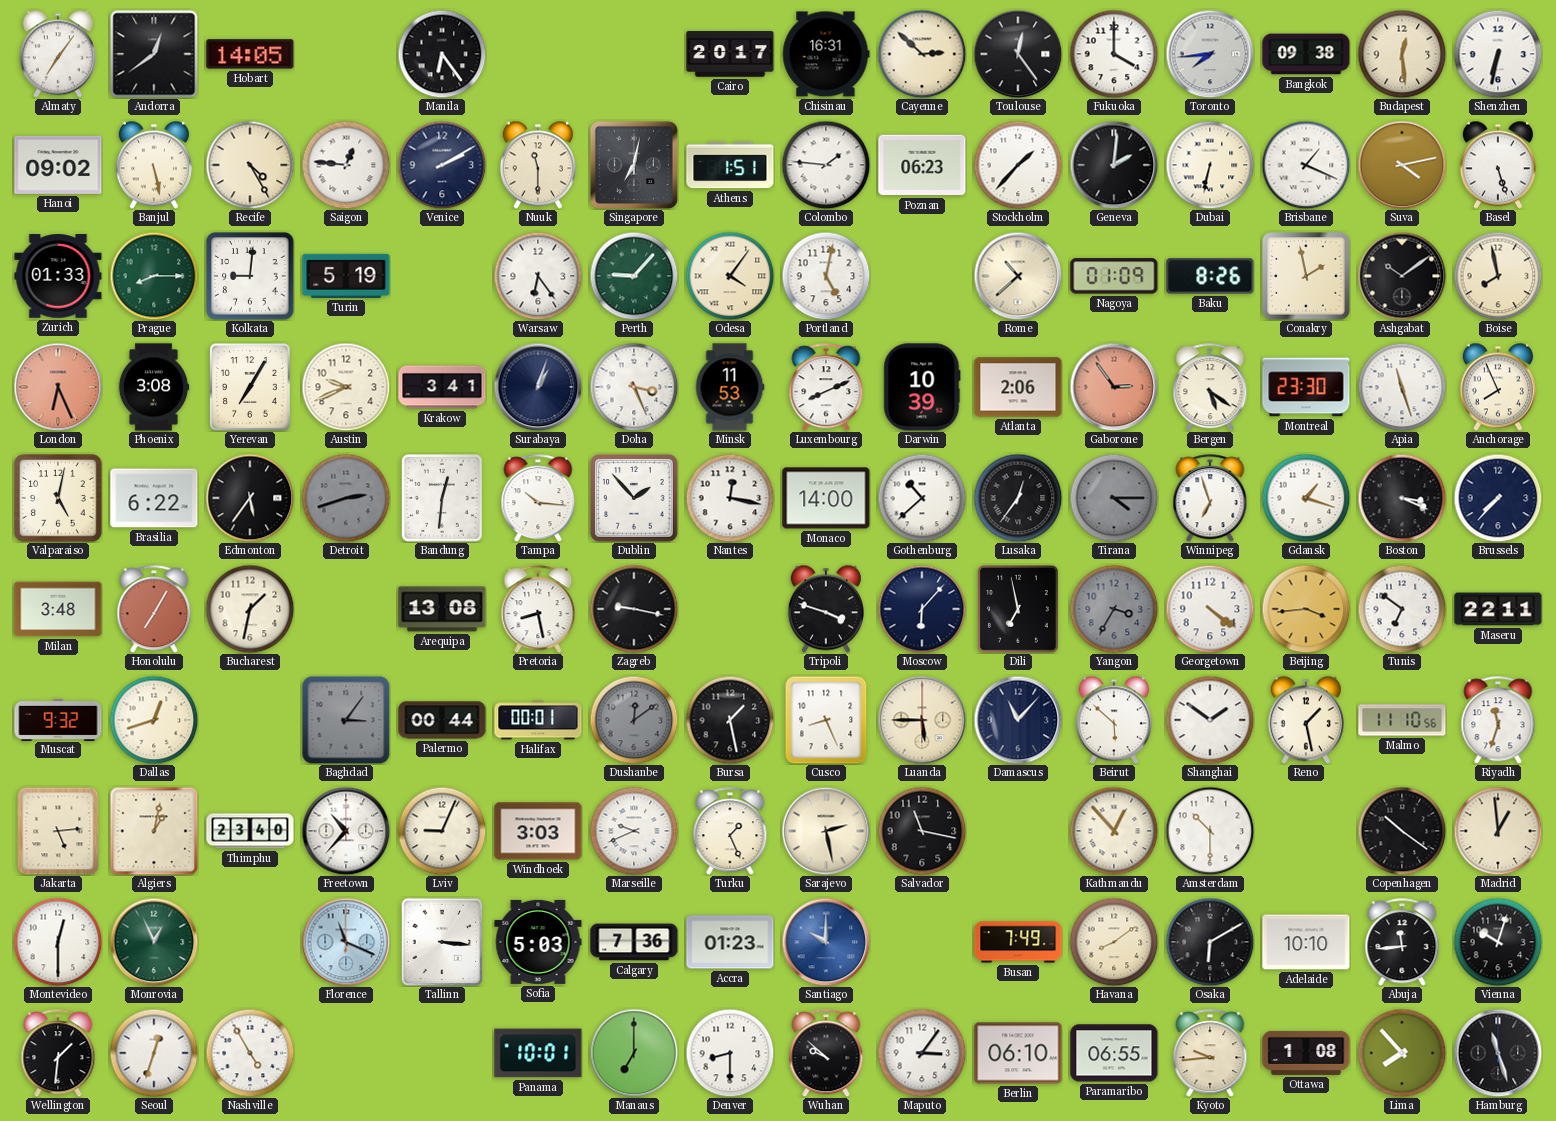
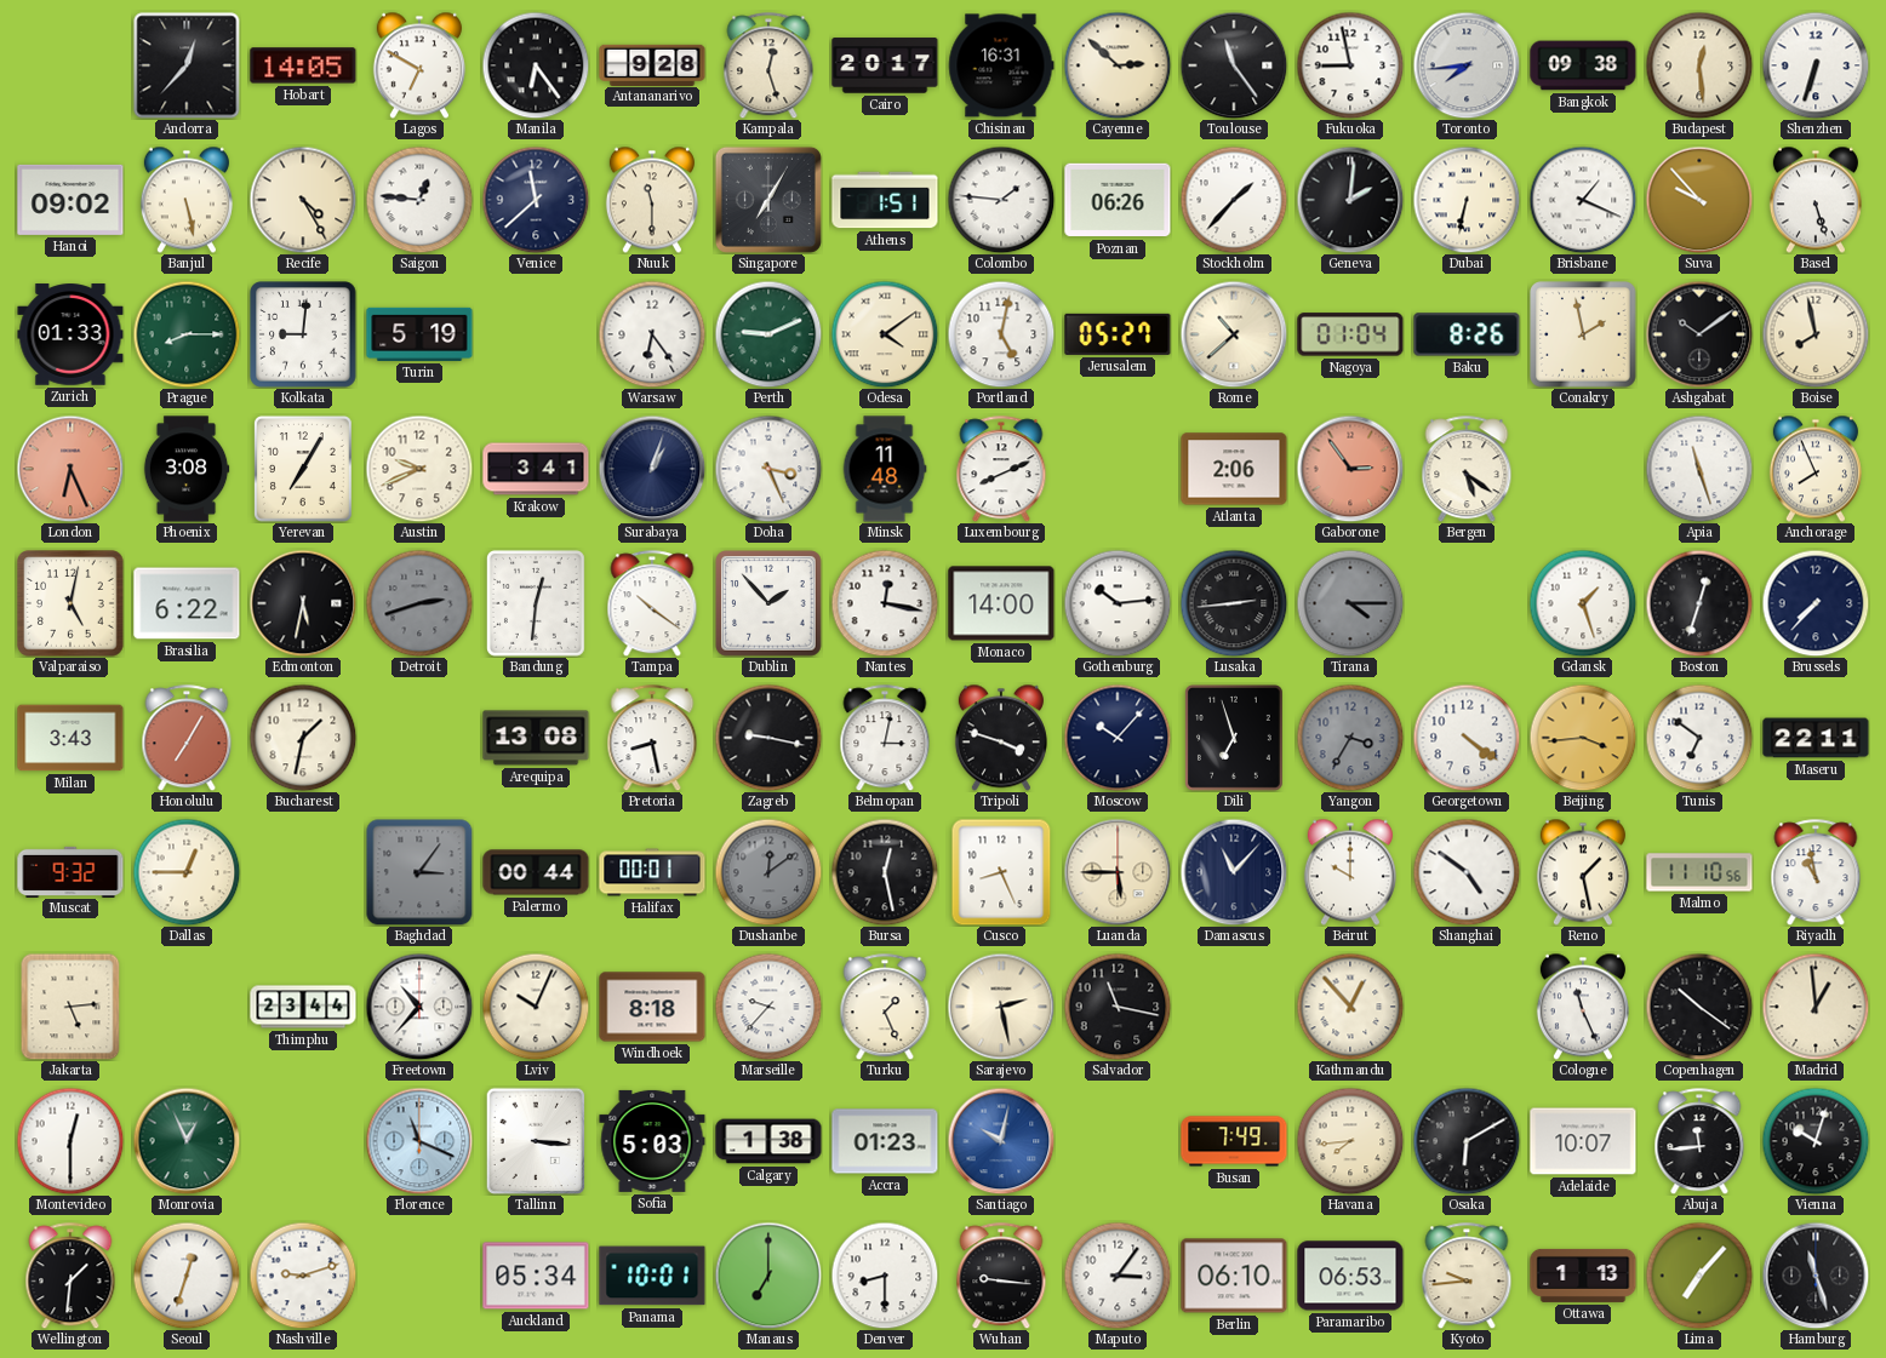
Almaty: 7:06 -> none
Andorra: 12:39 -> 12:37
Lagos: none -> 6:50
Antananarivo: none -> 9:28
Kampala: none -> 12:27
Toulouse: 12:24 -> 11:24
Fukuoka: 4:00 -> 8:58
Shenzhen: 6:32 -> 6:33
Venice: 2:10 -> 11:38
Singapore: 7:02 -> 7:05
Poznan: 06:23 -> 06:26
Suva: 4:13 -> 9:53
Perth: 9:07 -> 9:11
Odesa: 4:06 -> 4:09
Jerusalem: none -> 05:27
Nagoya: 01:09 -> 01:04
Minsk: 11:53 -> 11:48
Darwin: 10:39 -> none
Montreal: 23:30 -> none
Edmonton: 5:36 -> 5:32
Tampa: 10:16 -> 10:21
Gothenburg: 10:38 -> 10:14
Lusaka: 12:36 -> 2:44
Winnipeg: 6:57 -> none
Gdansk: 1:18 -> 1:27
Boston: 3:19 -> 12:33
Milan: 3:48 -> 3:43
Belmopan: none -> 3:02
Moscow: 6:07 -> 10:07
Dili: 6:58 -> 6:57
Dallas: 12:42 -> 12:45
Bursa: 1:28 -> 12:28
Beirut: 5:52 -> 10:00
Shanghai: 1:51 -> 4:51
Riyadh: 11:33 -> 10:58
Algiers: 1:02 -> none
Thimphu: 23:40 -> 23:44
Lviv: 9:04 -> 10:04
Windhoek: 3:03 -> 8:18
Marseille: 9:41 -> 9:37
Amsterdam: 10:30 -> none
Cologne: none -> 11:26
Calgary: 7:36 -> 1:38
Santiago: 10:00 -> 10:02
Havana: 8:09 -> 7:44
Adelaide: 10:10 -> 10:07
Nashville: 4:55 -> 9:12
Auckland: none -> 05:34
Wuhan: 9:52 -> 9:16
Paramaribo: 06:55 -> 06:53
Ottawa: 1:08 -> 1:13
Lima: 7:53 -> 7:07
